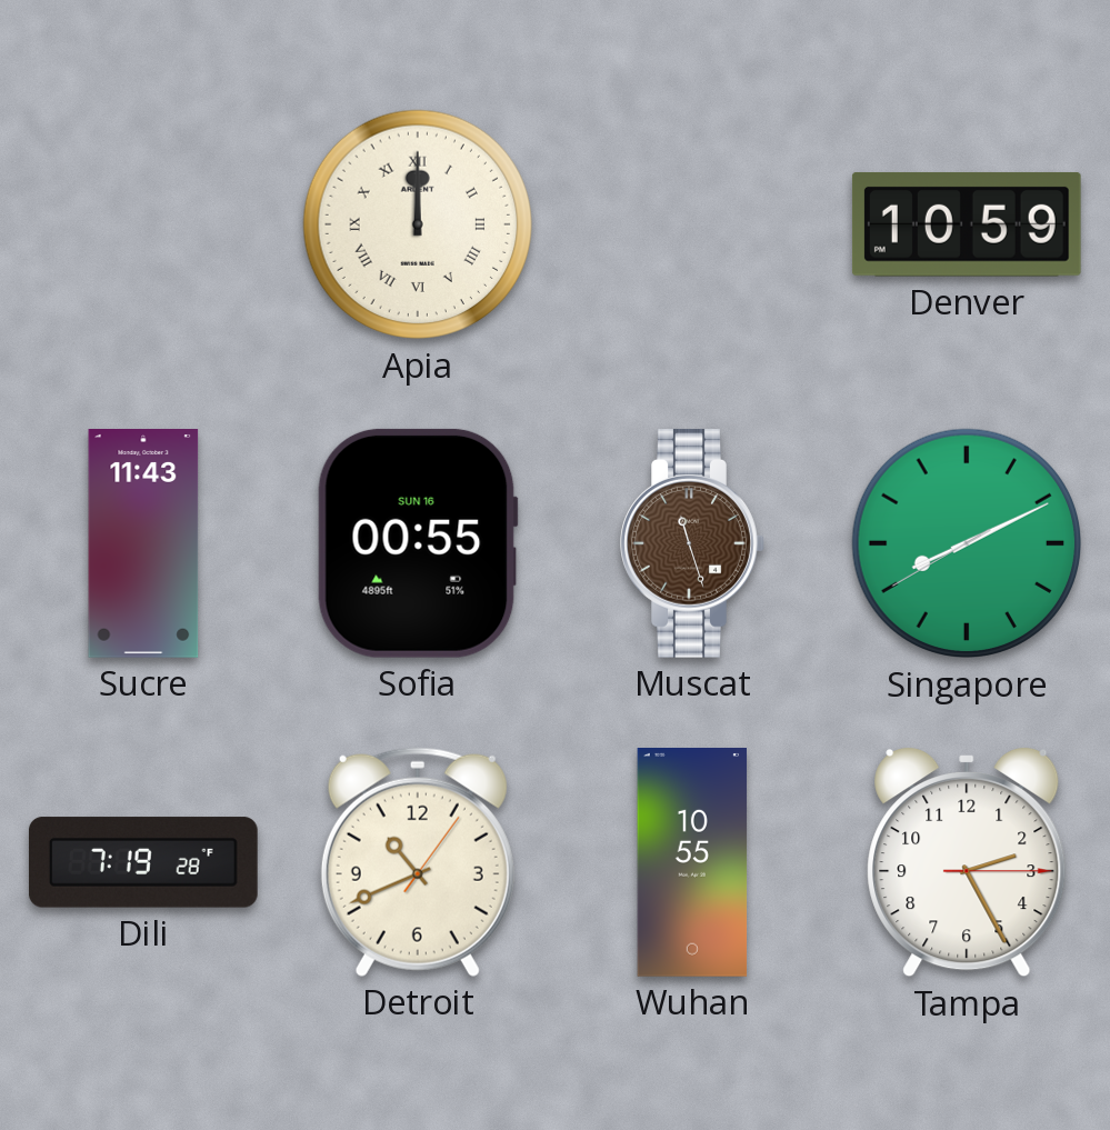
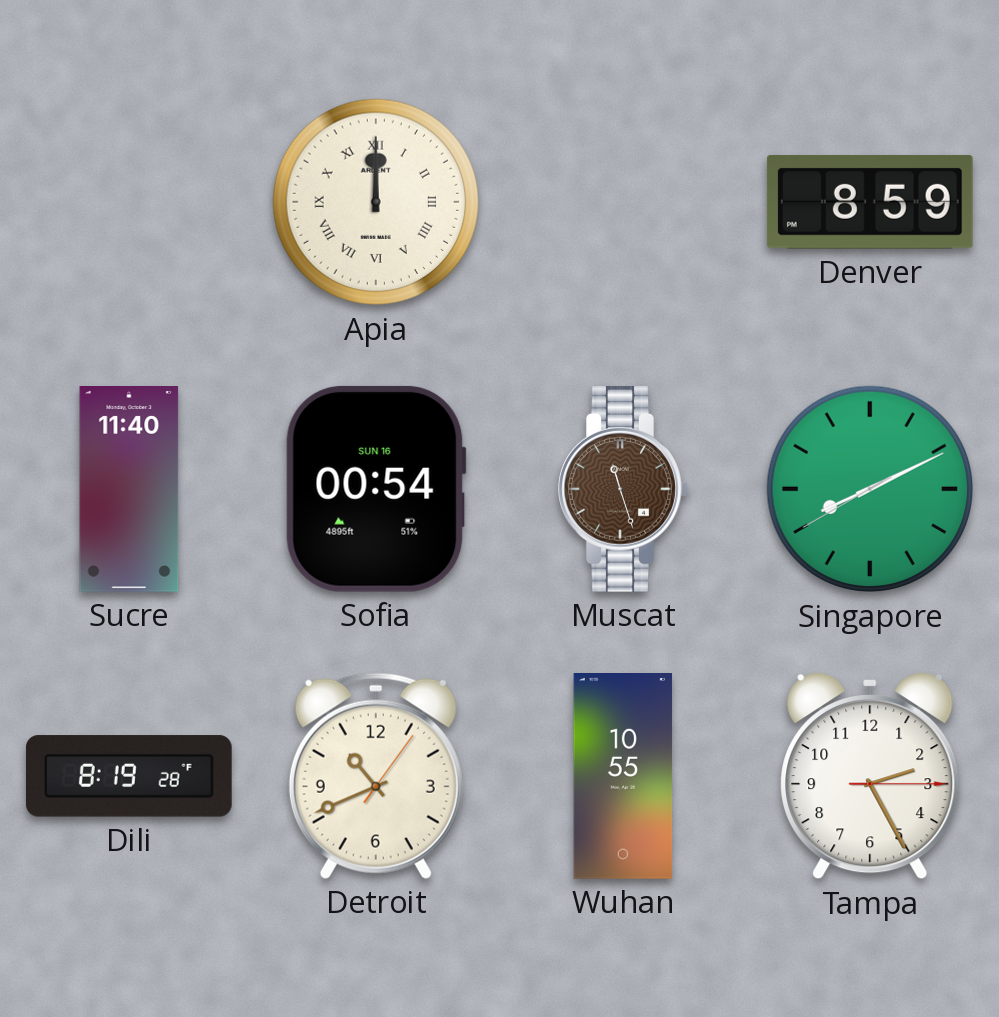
Denver: 10:59 -> 8:59
Sucre: 11:43 -> 11:40
Sofia: 00:55 -> 00:54
Dili: 7:19 -> 8:19
